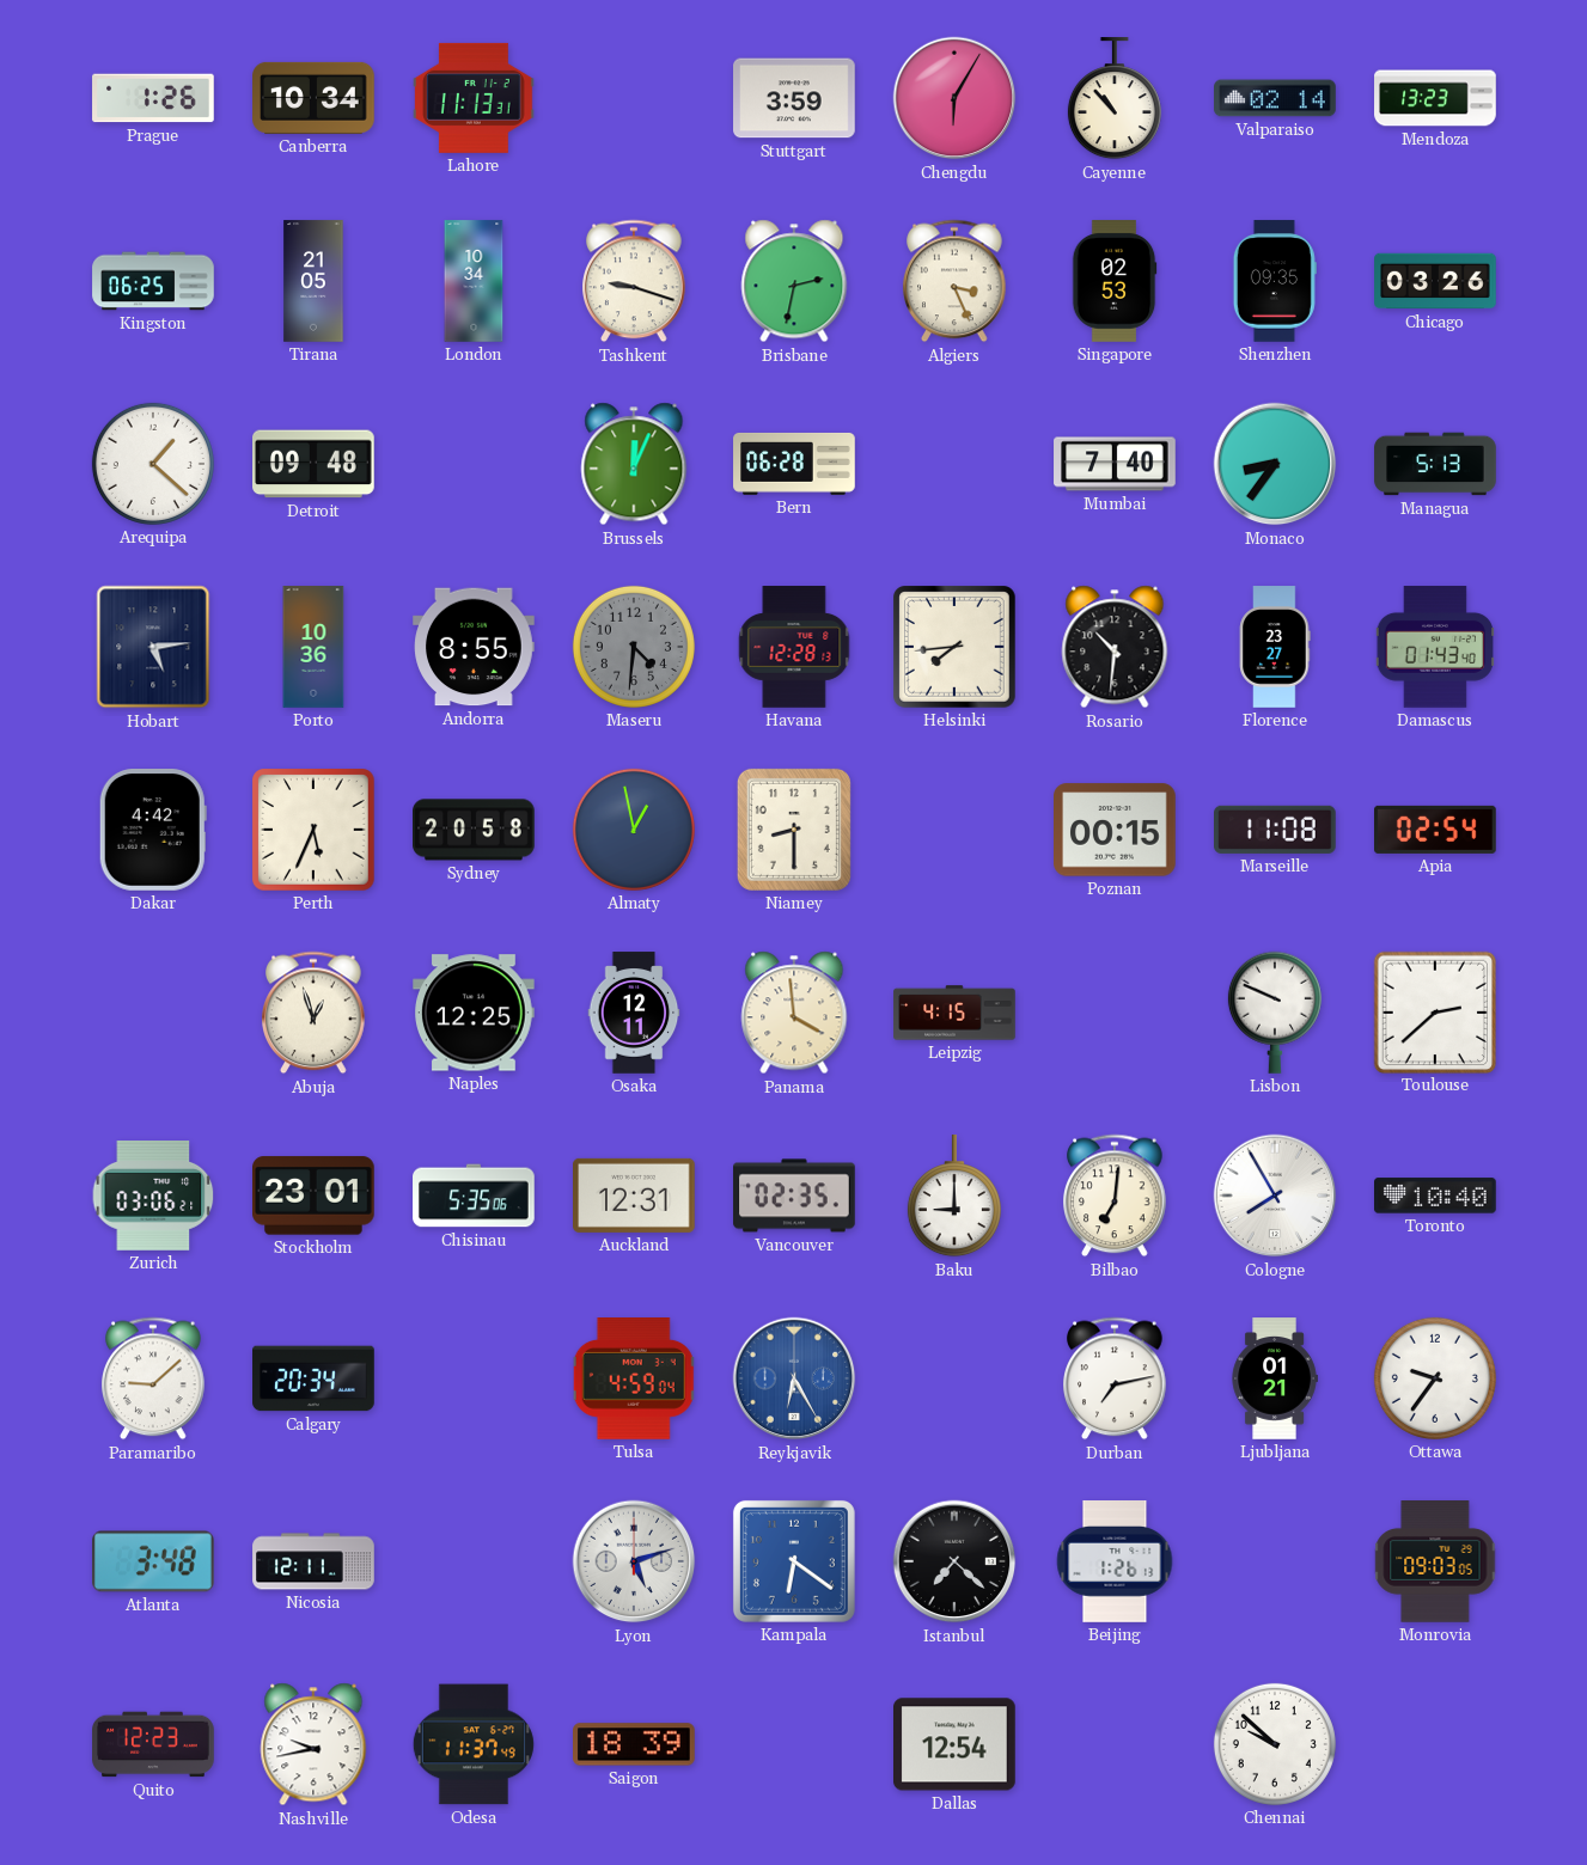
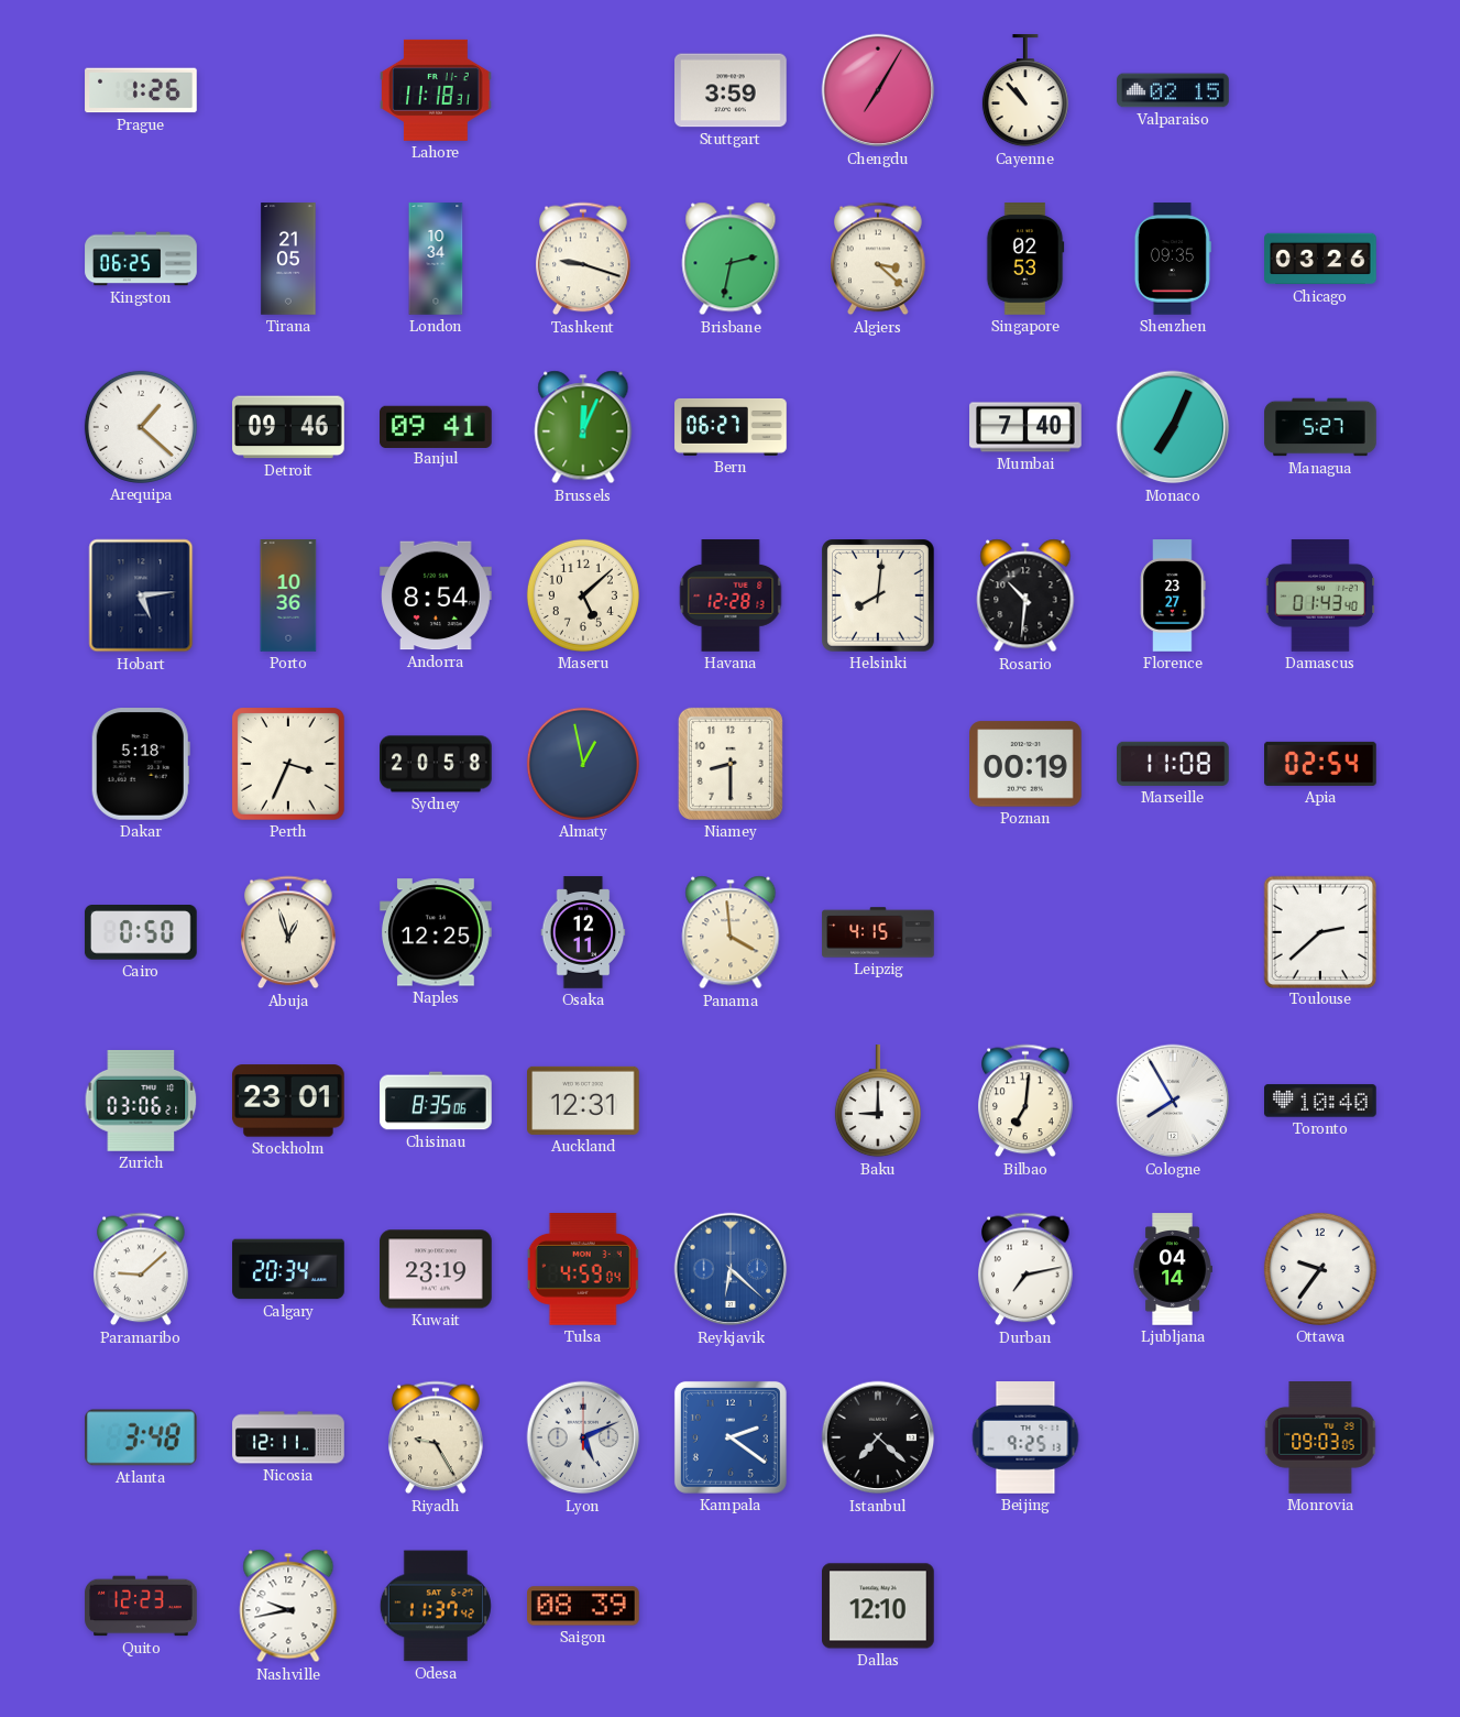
Canberra: 10:34 -> none
Lahore: 11:13 -> 11:18
Chengdu: 6:05 -> 7:05
Valparaiso: 02:14 -> 02:15
Mendoza: 13:23 -> none
Algiers: 3:26 -> 3:22
Detroit: 09:48 -> 09:46
Banjul: none -> 09:41
Bern: 06:28 -> 06:27
Monaco: 8:36 -> 7:04
Managua: 5:13 -> 5:27
Andorra: 8:55 -> 8:54
Maseru: 4:31 -> 5:08
Maseru dial: grey -> cream
Helsinki: 7:44 -> 8:01
Dakar: 4:42 -> 5:18
Perth: 5:34 -> 3:34
Poznan: 00:15 -> 00:19
Cairo: none -> 0:50
Lisbon: 9:49 -> none
Chisinau: 5:35 -> 8:35
Vancouver: 02:35 -> none
Kuwait: none -> 23:19
Reykjavik: 6:25 -> 6:22
Ljubljana: 01:21 -> 04:14
Riyadh: none -> 9:25
Lyon: 5:12 -> 5:11
Kampala: 6:21 -> 2:21
Beijing: 1:26 -> 9:25
Odesa: 11:37:49 -> 11:37:42
Saigon: 18:39 -> 08:39
Dallas: 12:54 -> 12:10
Chennai: 9:52 -> none
